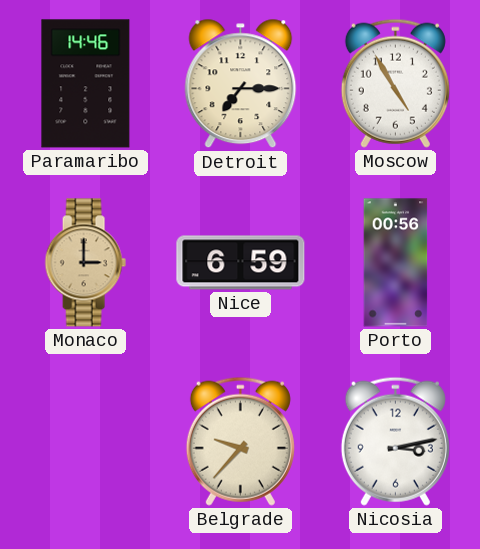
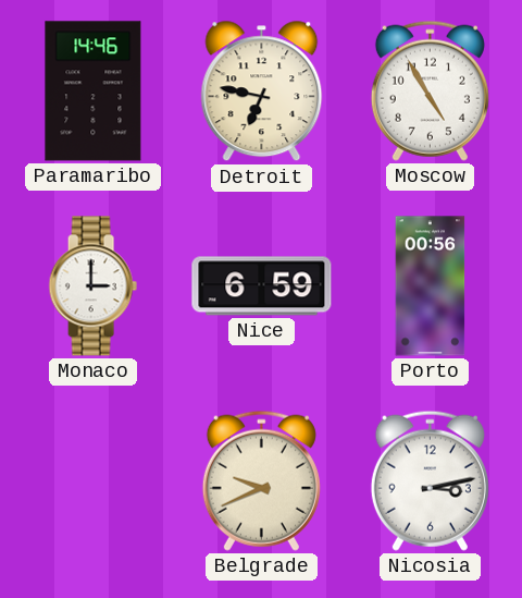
Detroit: 7:15 -> 6:47
Monaco dial: champagne -> white
Belgrade: 9:37 -> 9:41
